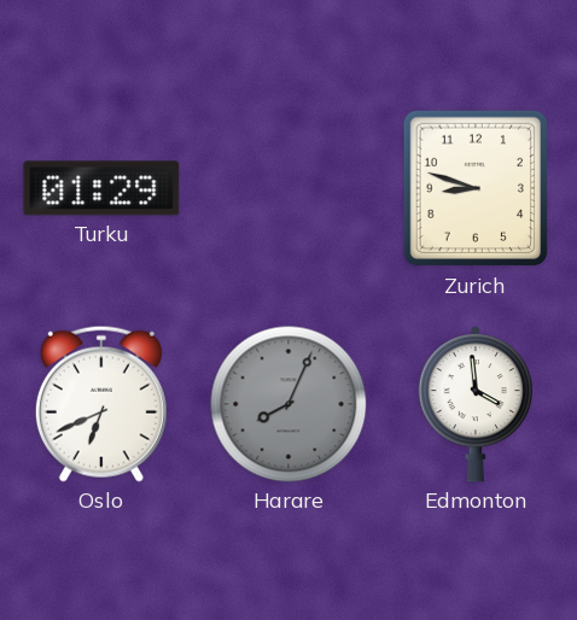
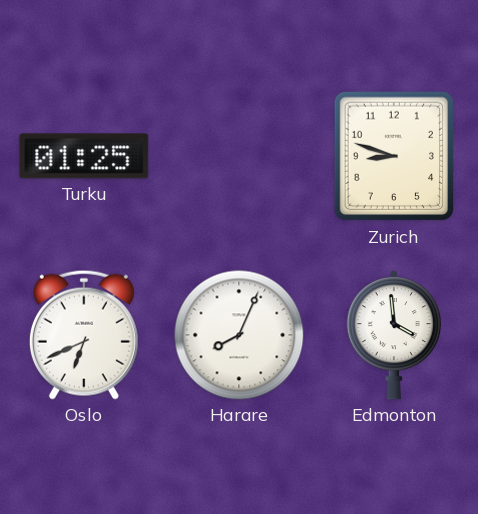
Turku: 01:29 -> 01:25
Harare dial: grey -> white
